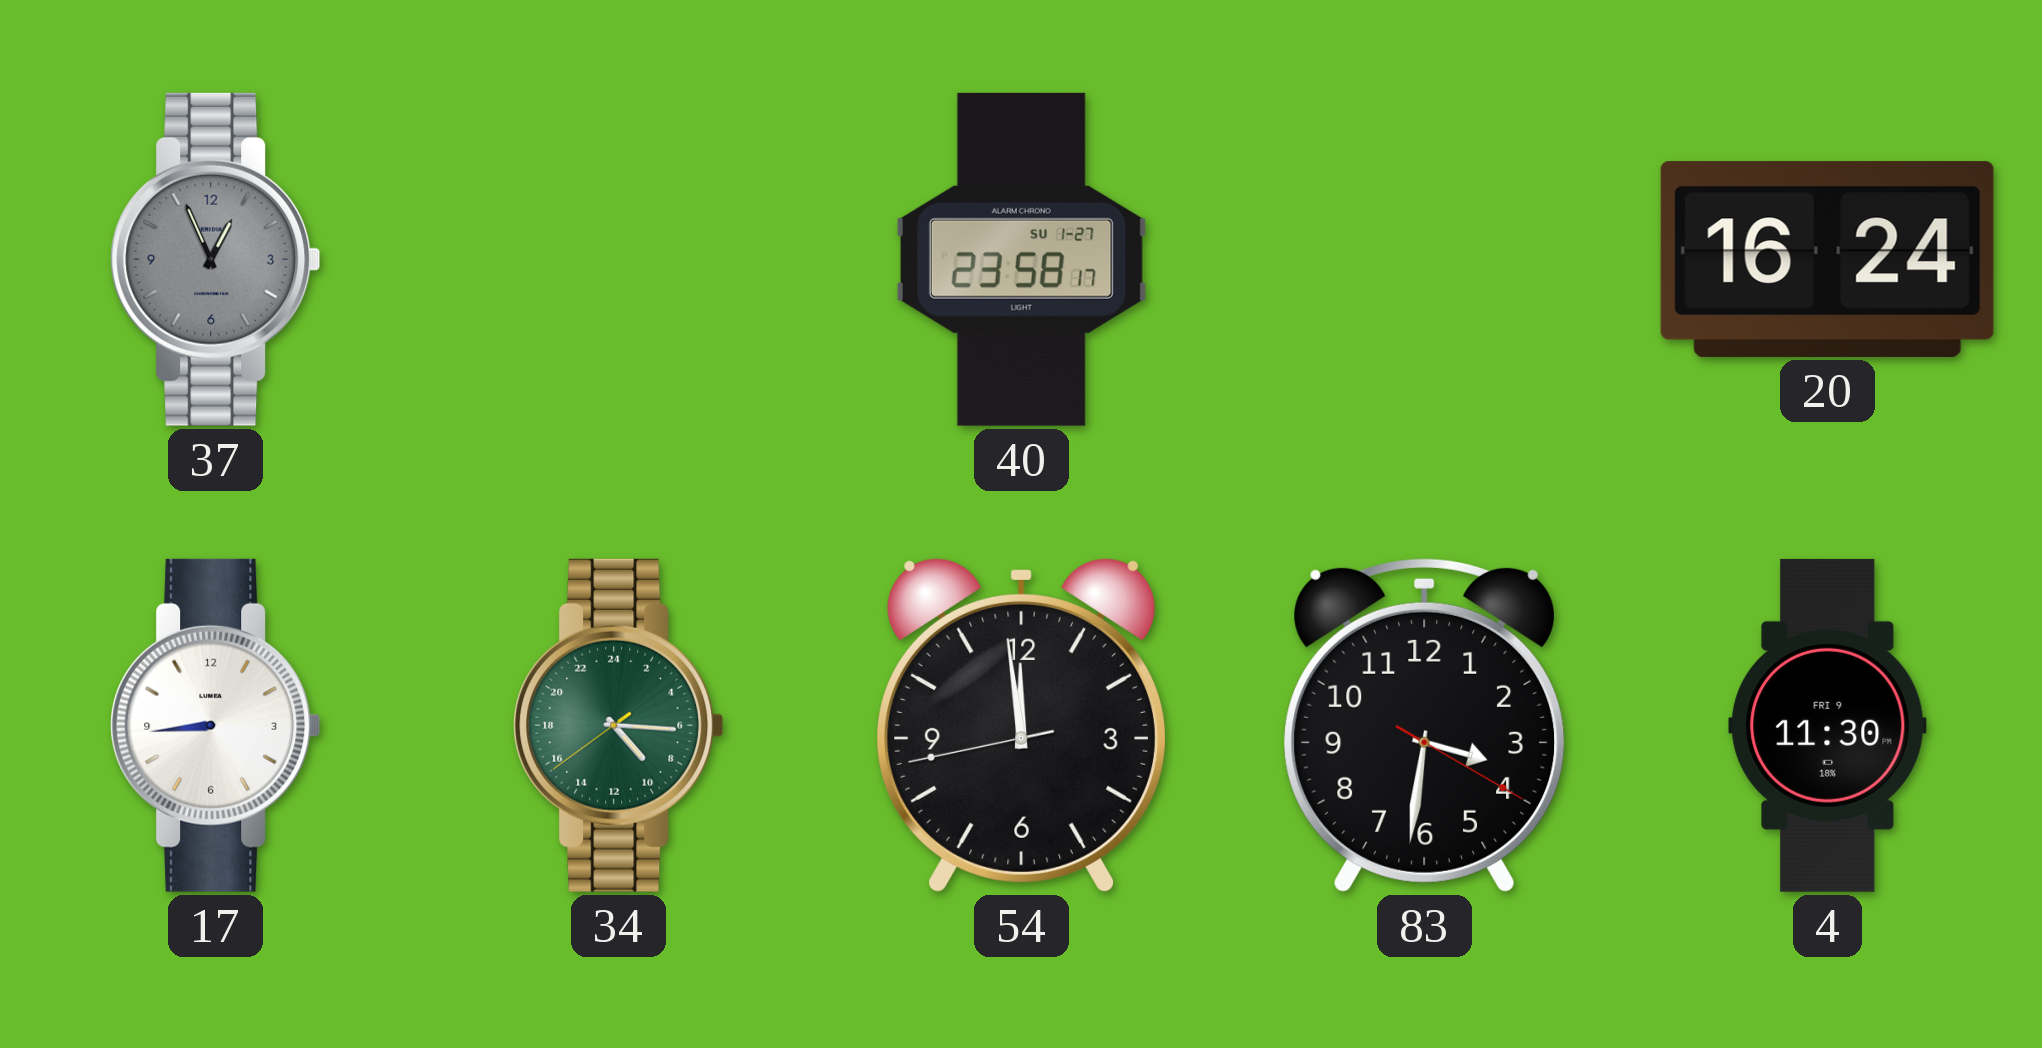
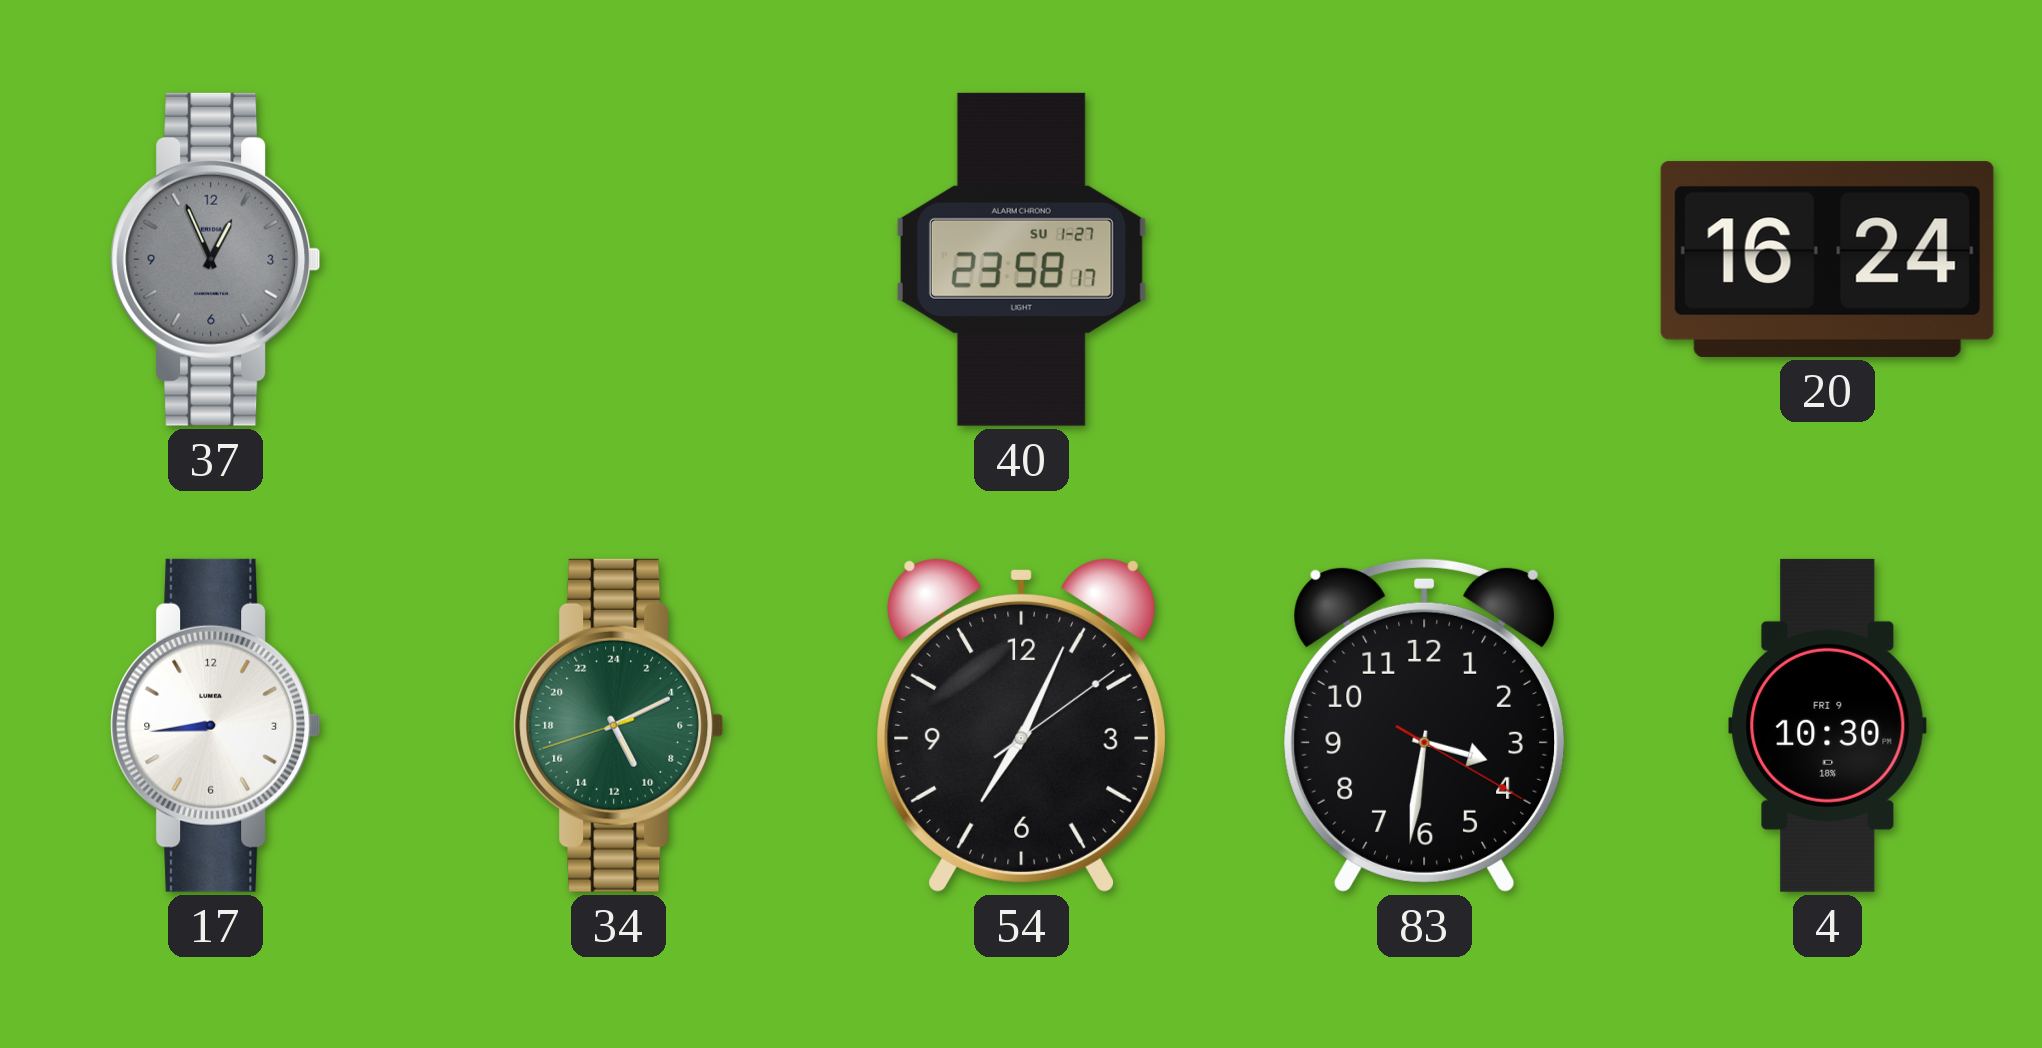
34: 9:15 -> 10:10
54: 11:58 -> 7:04
4: 11:30 -> 10:30
